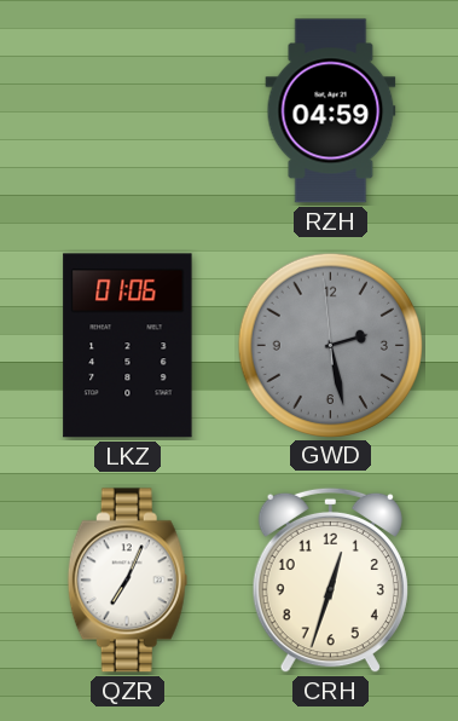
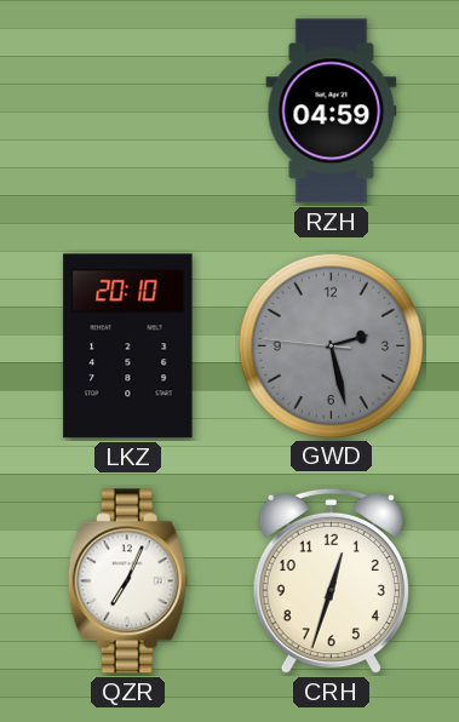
LKZ: 01:06 -> 20:10
GWD: 2:27:59 -> 2:27:46
